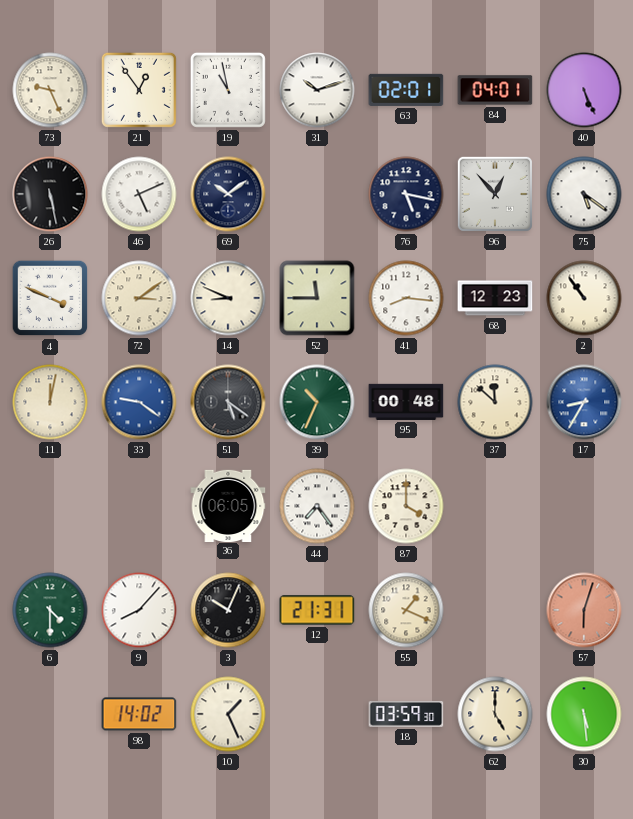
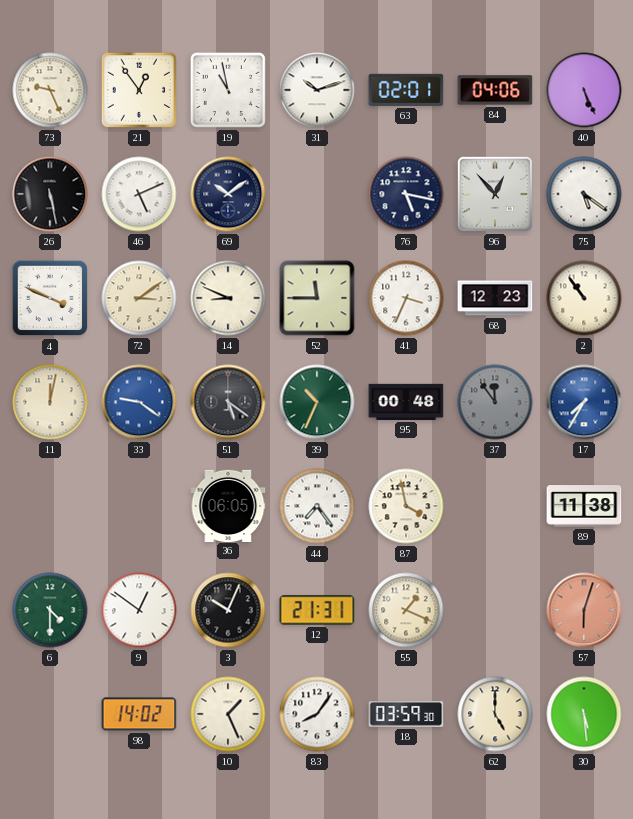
84: 04:01 -> 04:06
41: 8:16 -> 3:34
37: 11:52 -> 11:54
37 dial: cream -> grey
17: 8:35 -> 7:35
87: 4:00 -> 3:58
89: none -> 11:38
9: 8:07 -> 12:51
83: none -> 8:06
